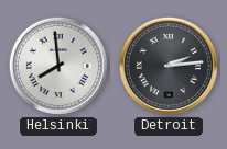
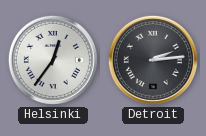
Helsinki: 7:59 -> 12:36
